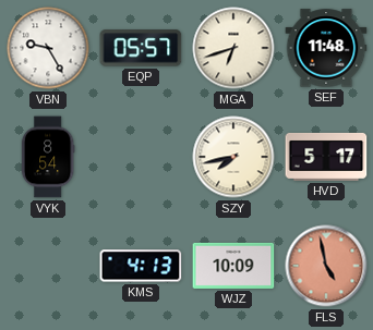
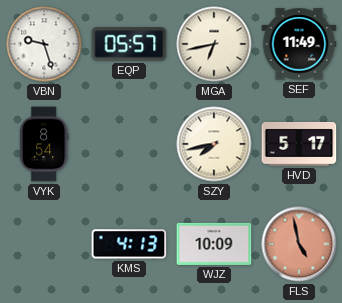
VBN: 9:25 -> 9:27
MGA: 6:42 -> 6:43
SEF: 11:48 -> 11:49
